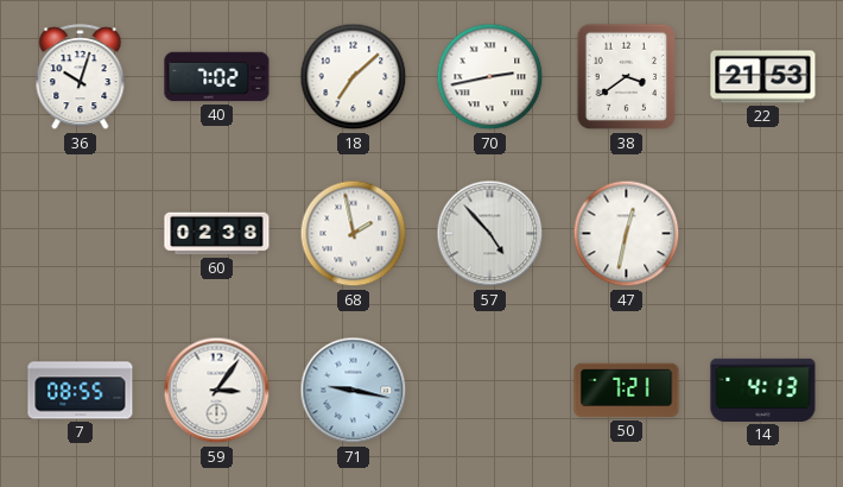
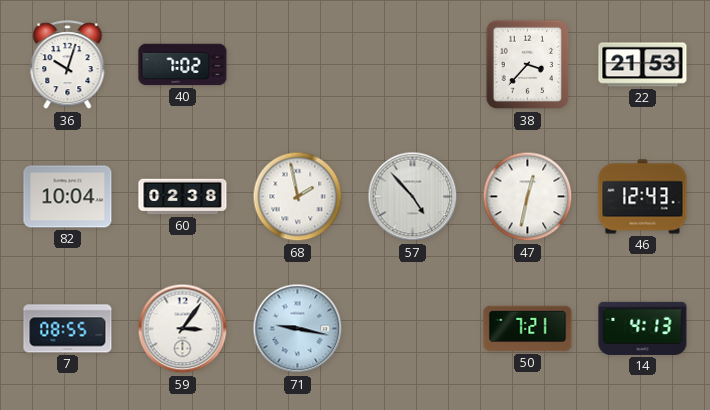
18: 7:08 -> none
70: 2:43 -> none
38: 3:39 -> 3:37
82: none -> 10:04
46: none -> 12:43
